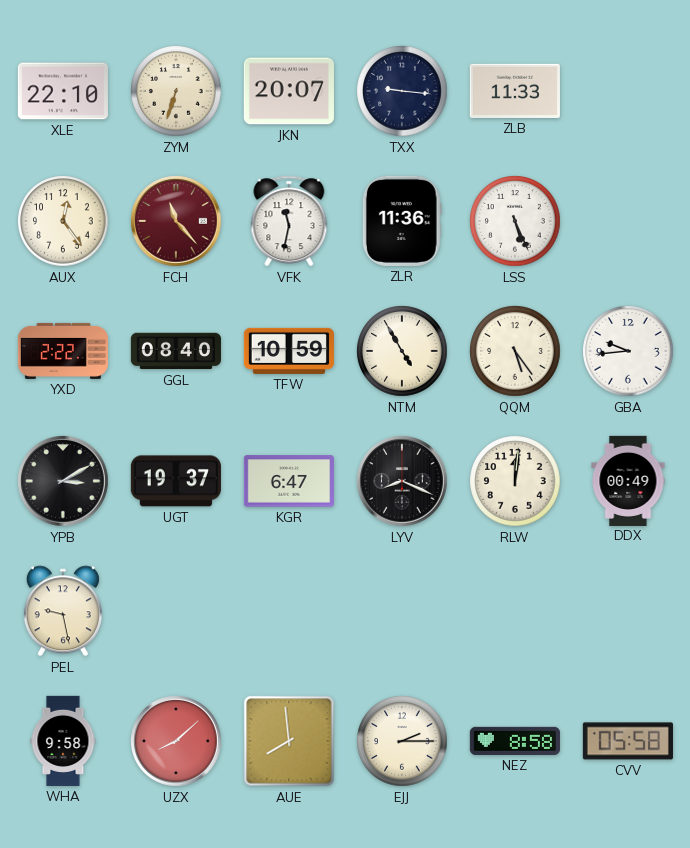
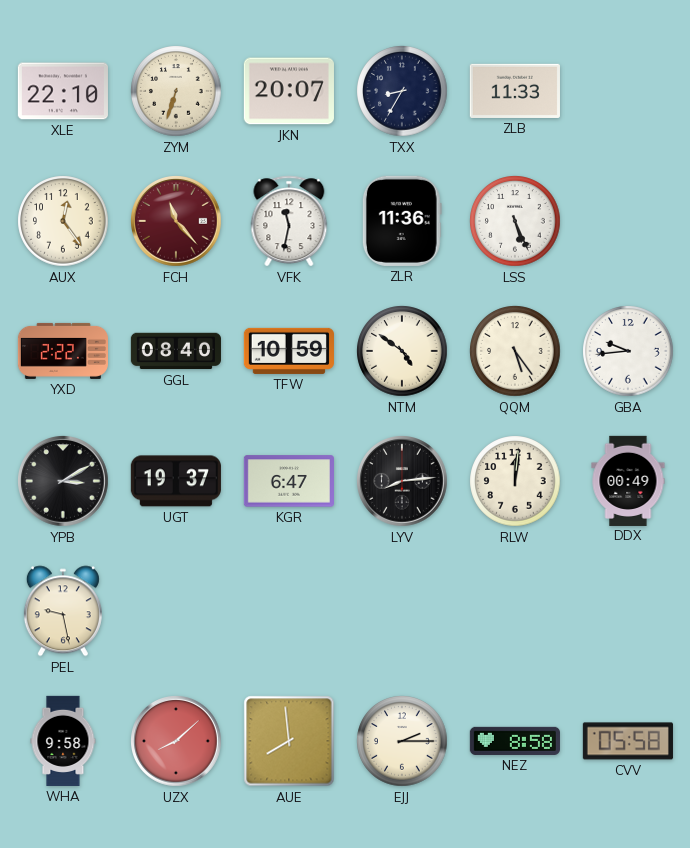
TXX: 9:16 -> 8:35
NTM: 4:55 -> 4:51
LYV: 8:19 -> 8:14
